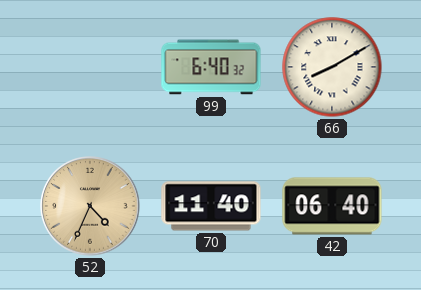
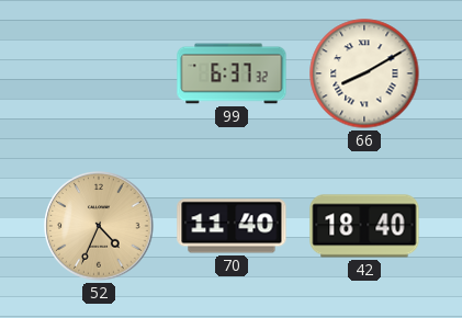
99: 6:40 -> 6:37
42: 06:40 -> 18:40
